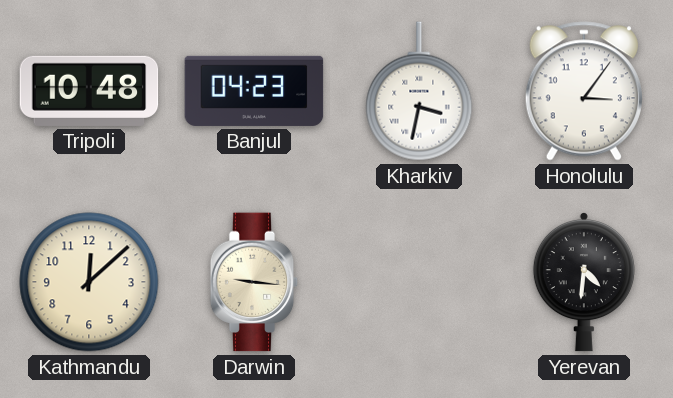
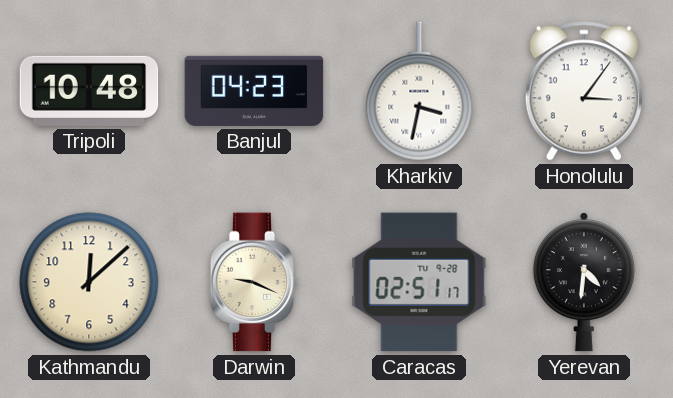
Darwin: 9:16 -> 9:19
Caracas: none -> 02:51
